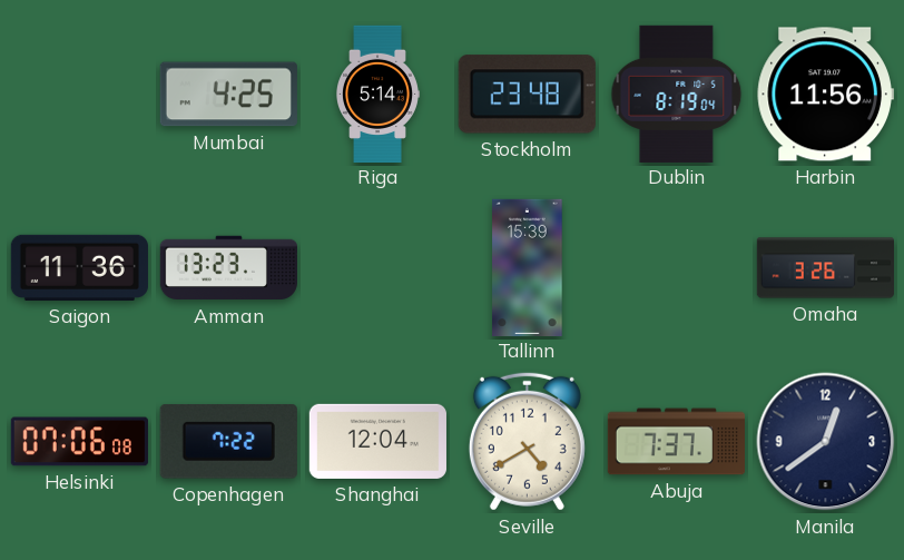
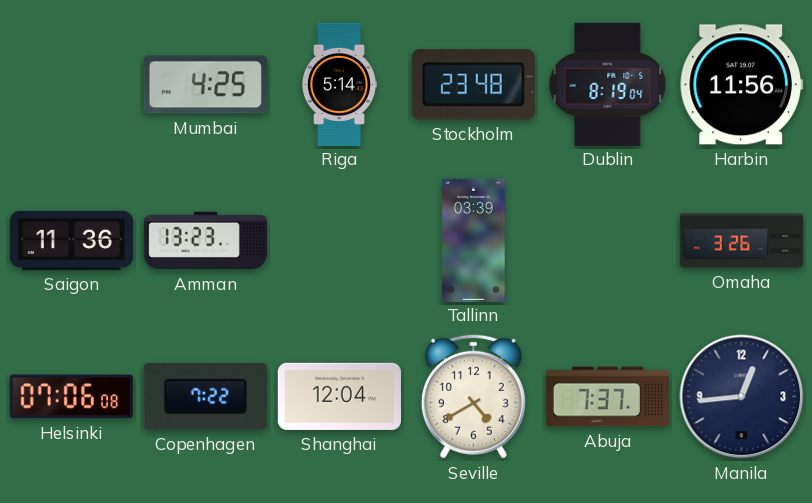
Tallinn: 15:39 -> 03:39
Manila: 12:39 -> 12:44
